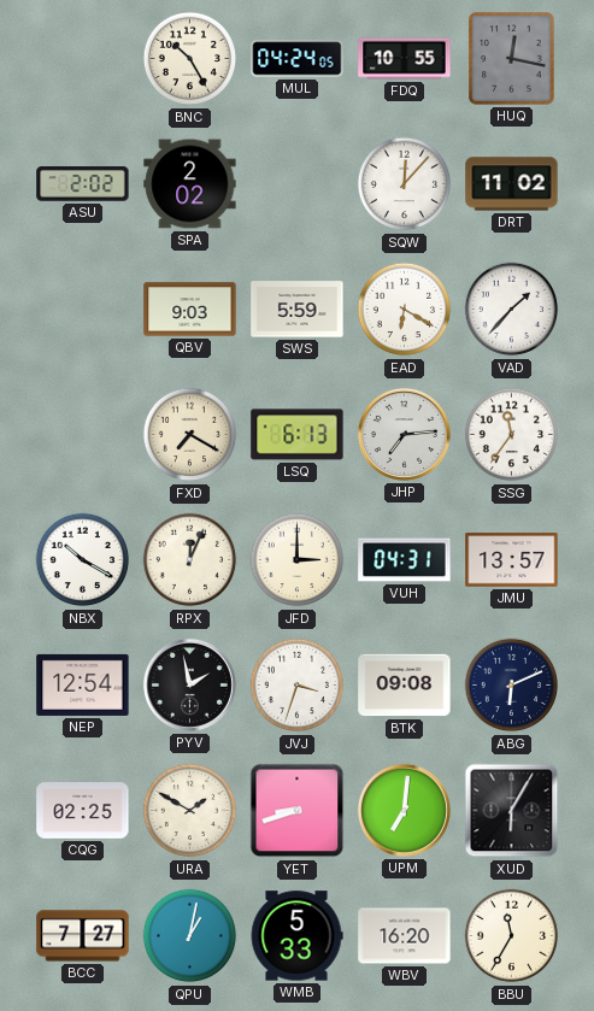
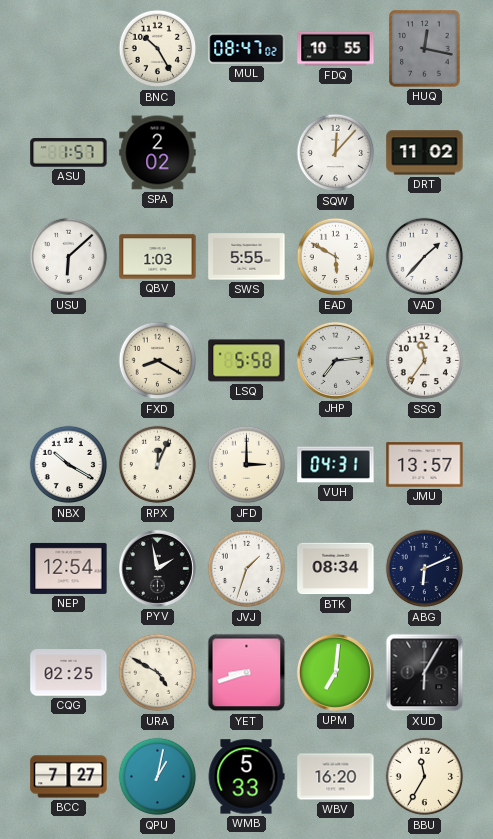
MUL: 04:24 -> 08:47
ASU: 2:02 -> 1:57
USU: none -> 6:08
QBV: 9:03 -> 1:03
SWS: 5:59 -> 5:55
EAD: 6:20 -> 5:50
FXD: 7:20 -> 8:20
LSQ: 6:13 -> 5:58
JVJ: 3:33 -> 1:33
BTK: 09:08 -> 08:34
URA: 1:50 -> 4:50
